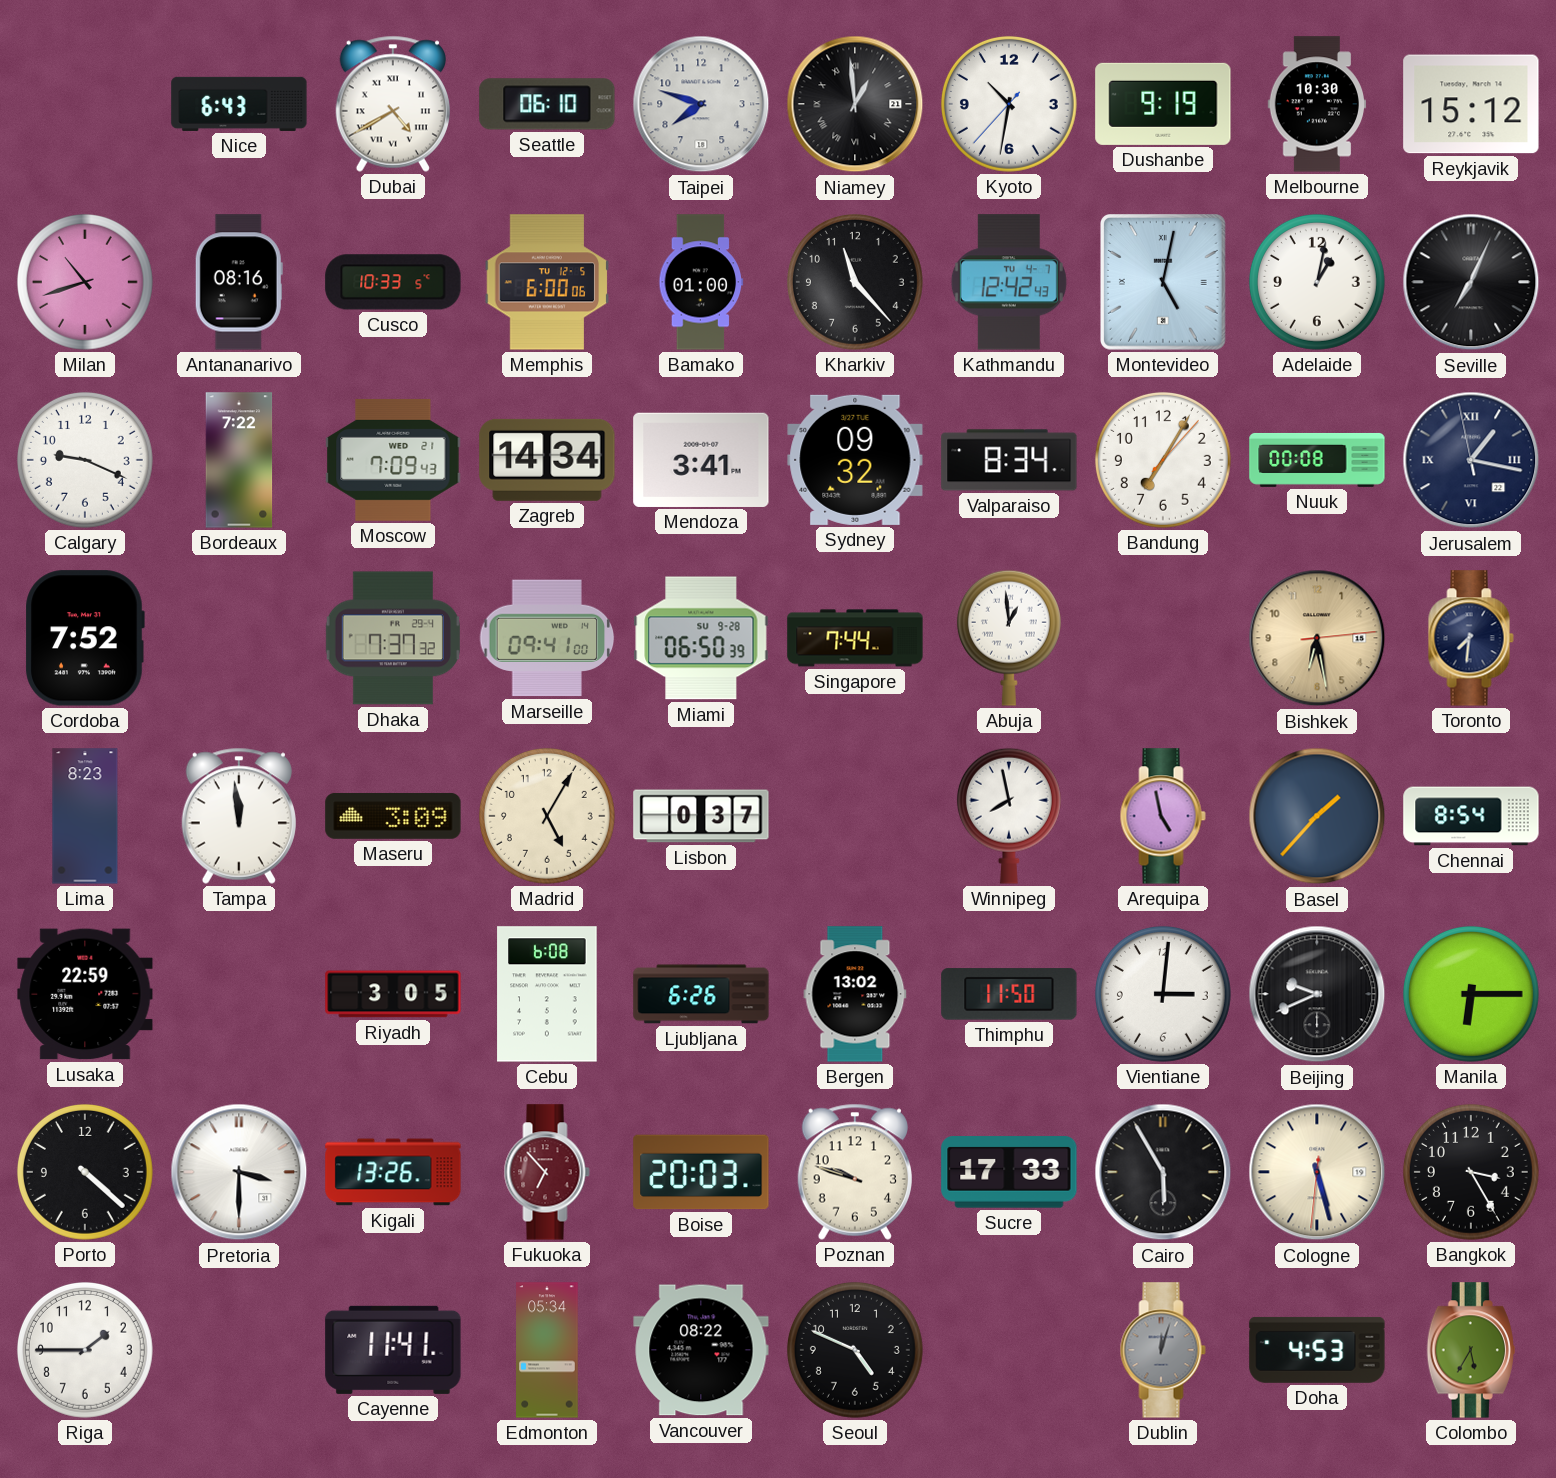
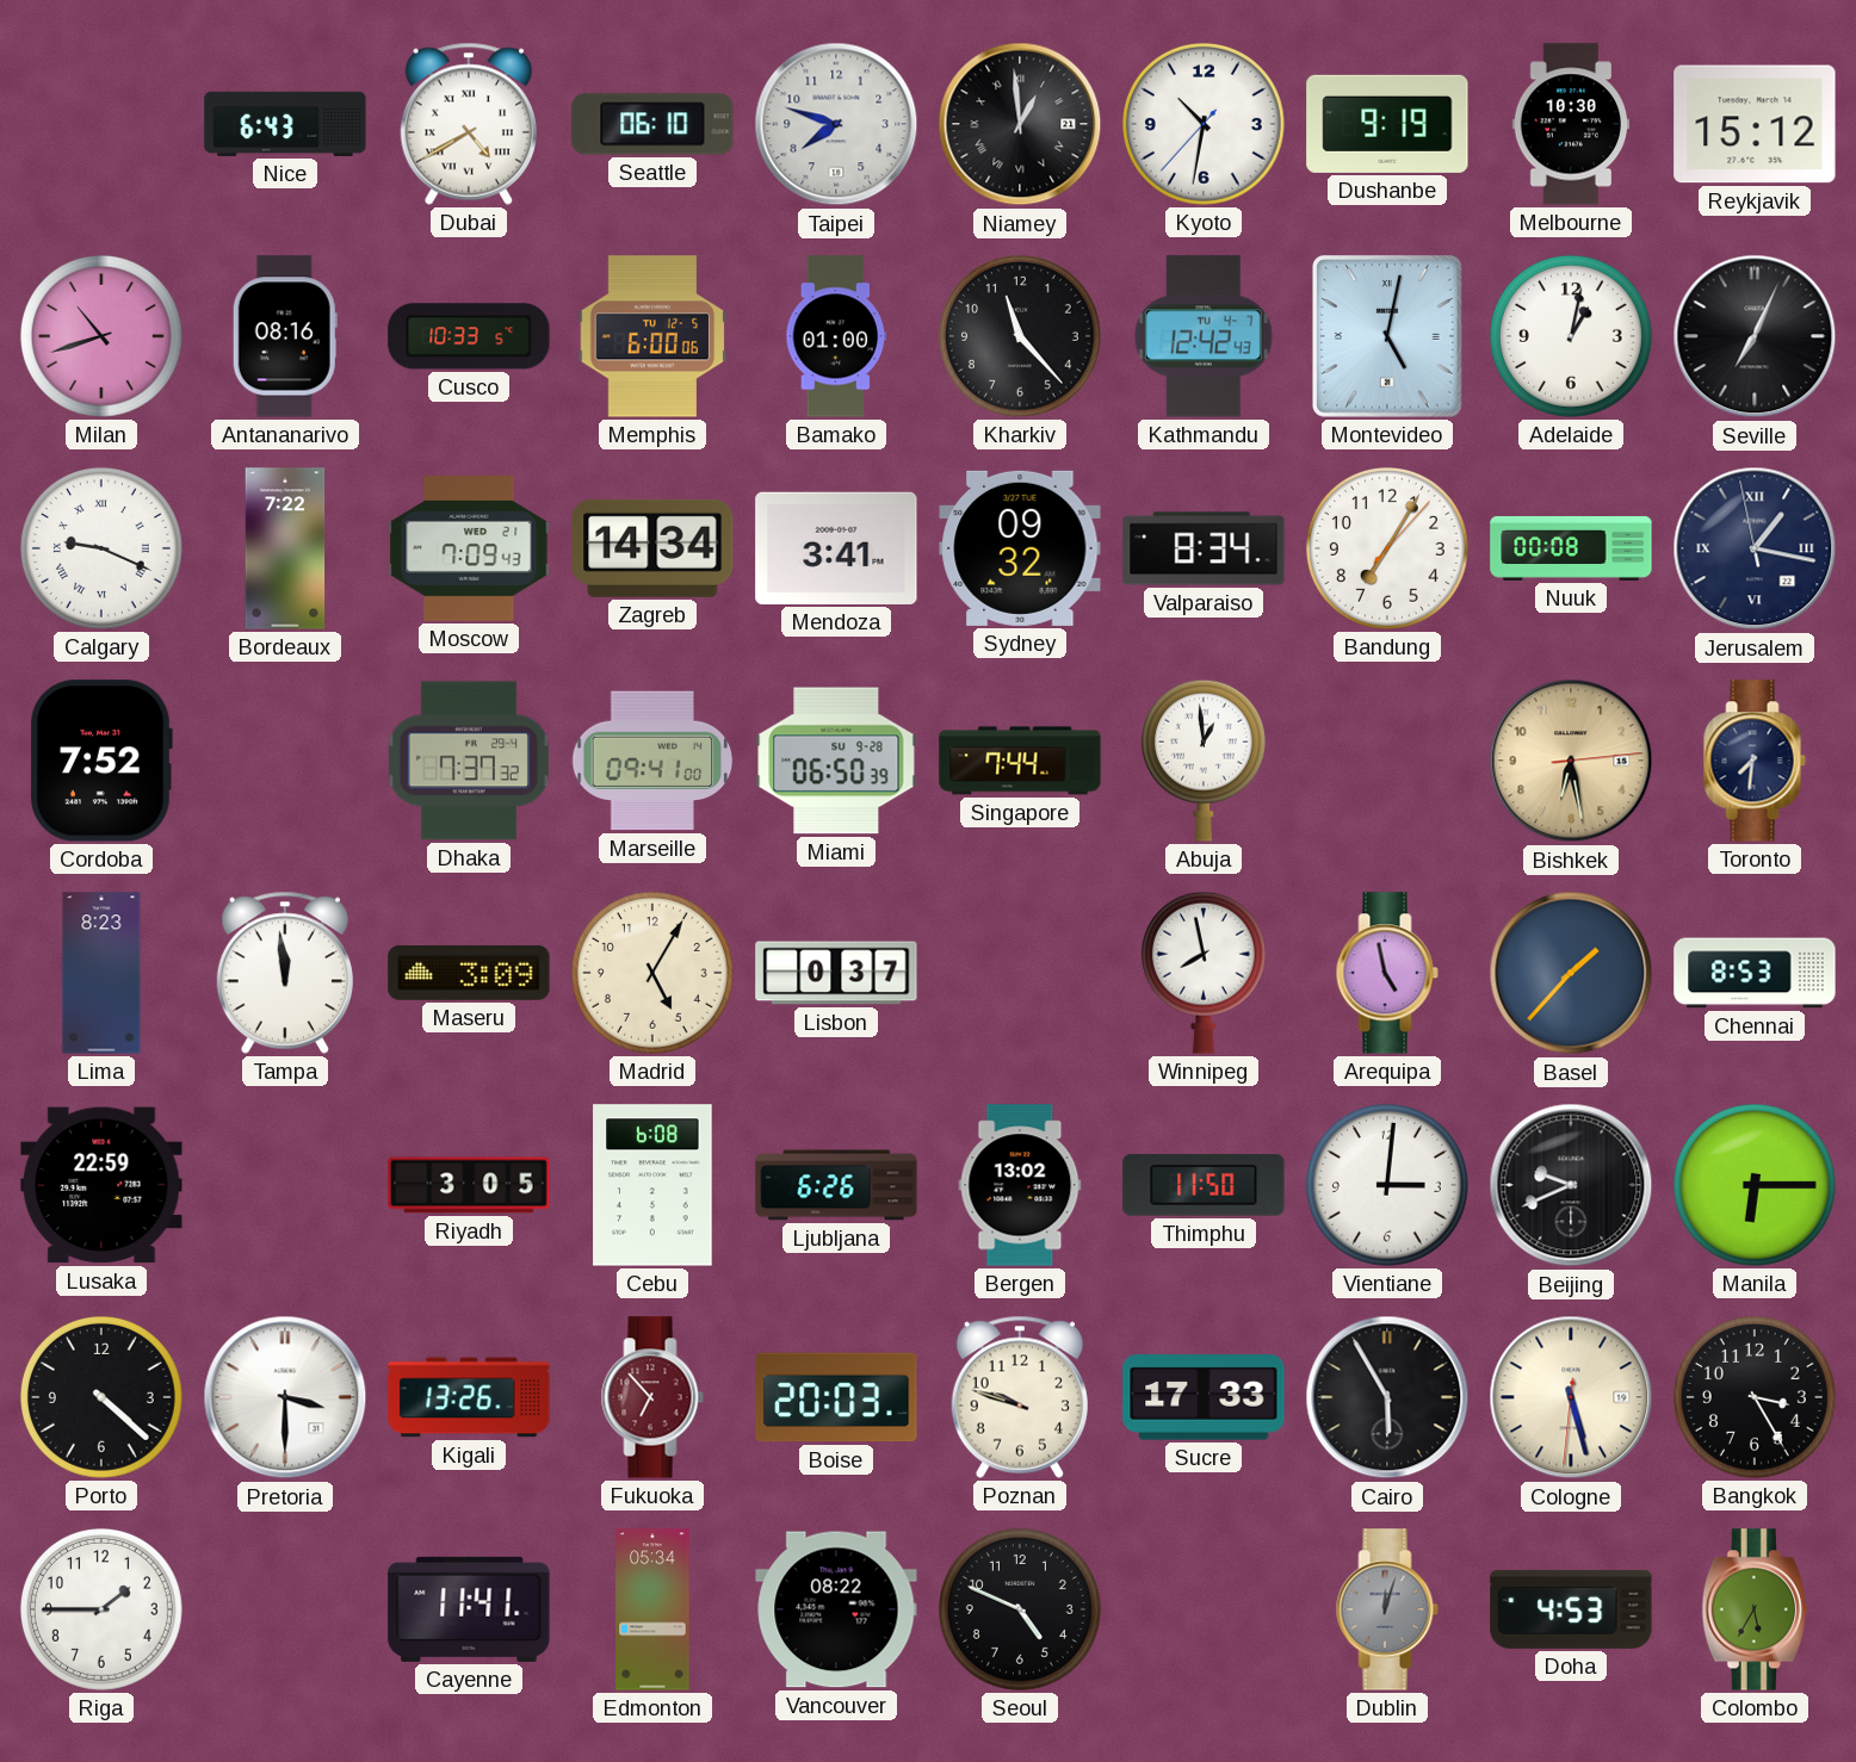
Calgary numerals: Arabic -> Roman
Chennai: 8:54 -> 8:53
